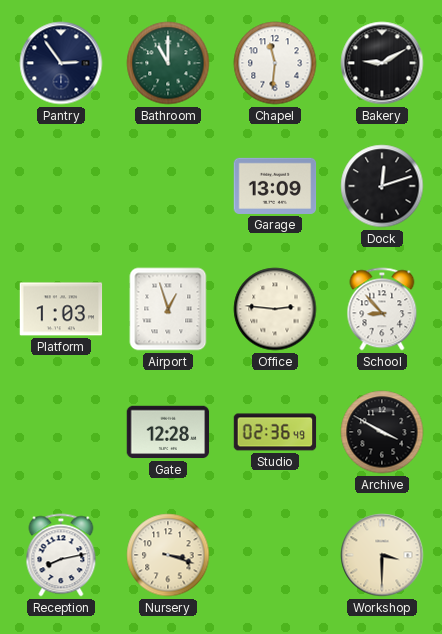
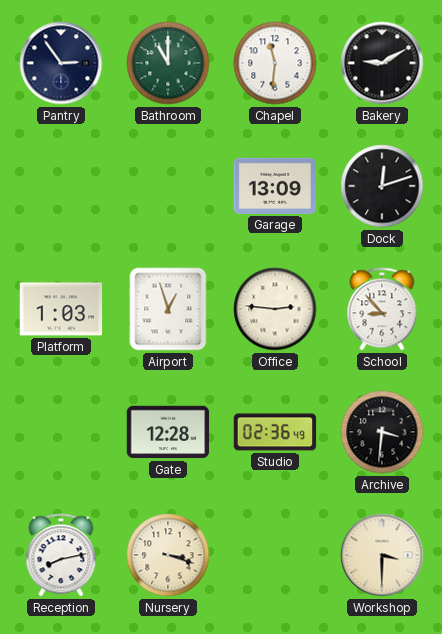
Archive: 3:50 -> 3:31
